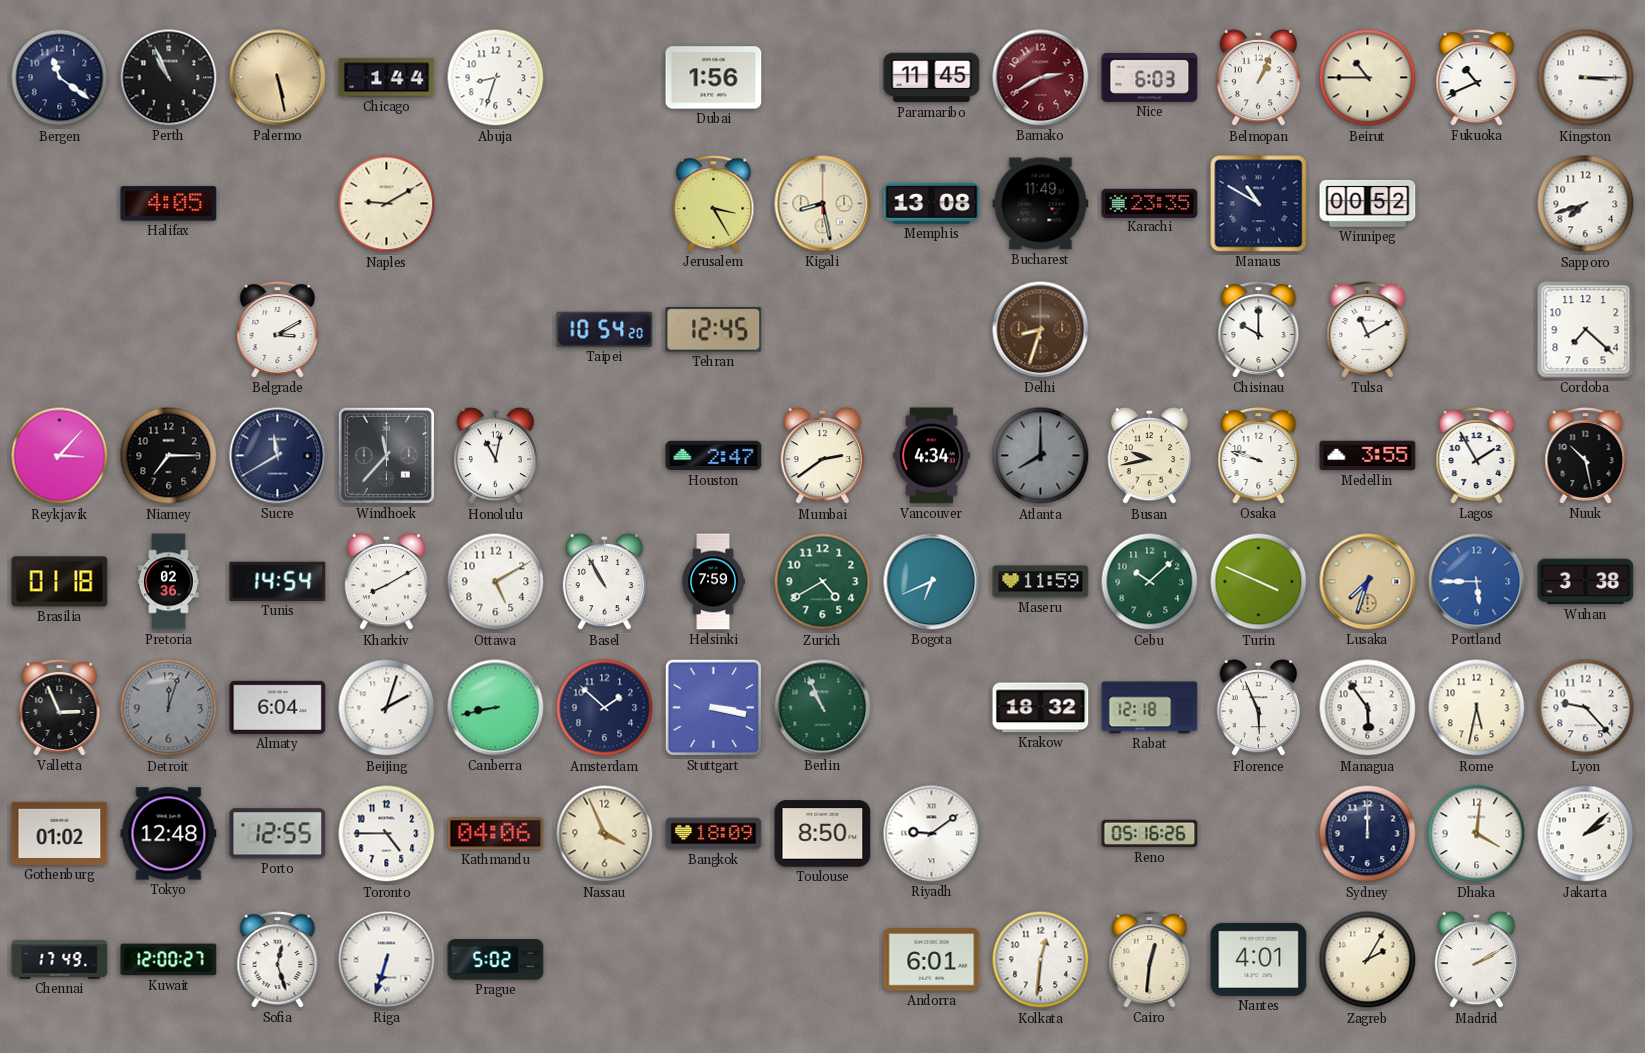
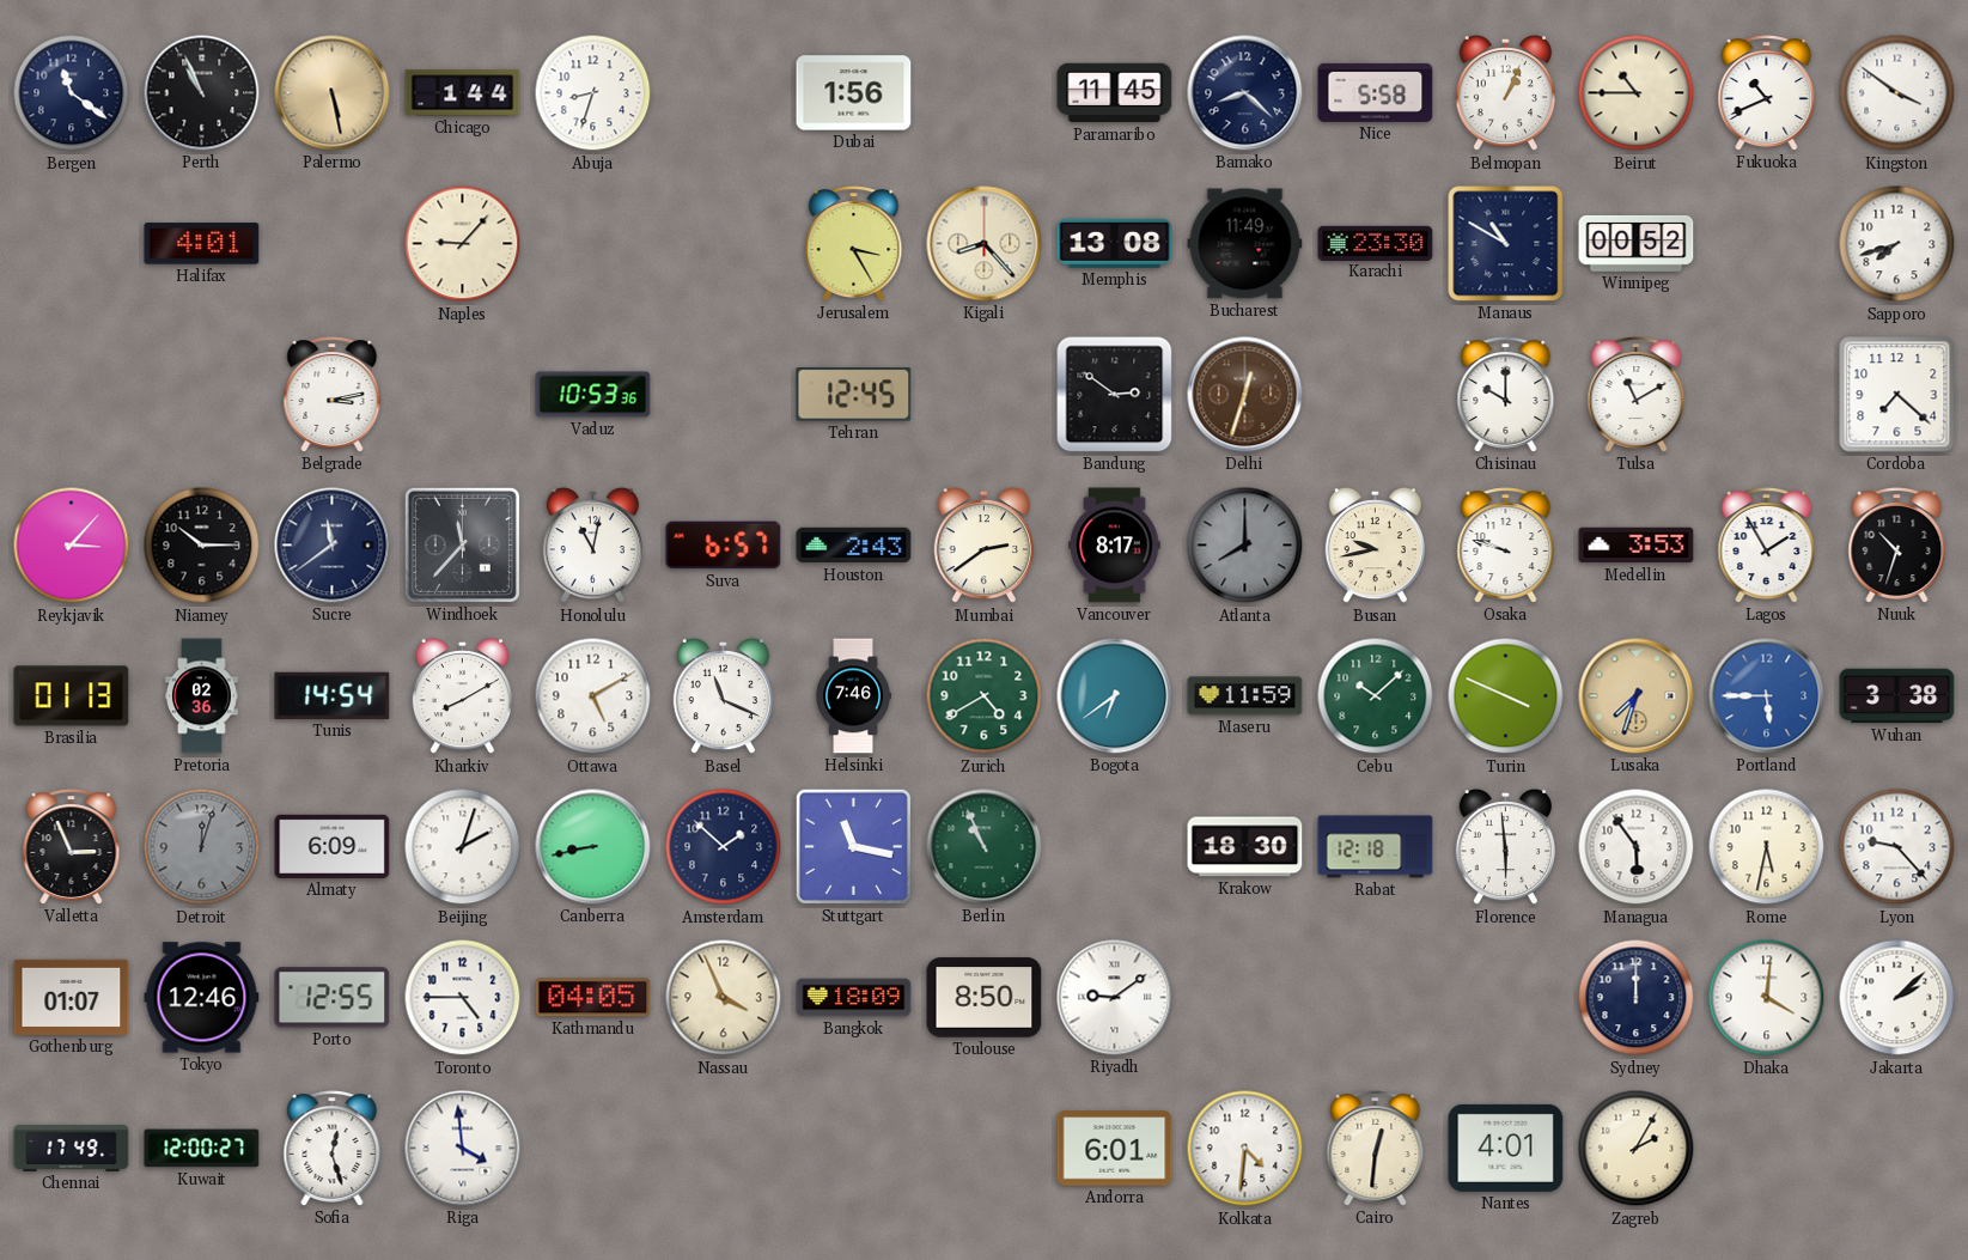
Bamako: 2:40 -> 8:22
Bamako dial: burgundy -> navy
Nice: 6:03 -> 5:58
Kingston: 3:15 -> 3:51
Halifax: 4:05 -> 4:01
Naples: 9:10 -> 9:07
Kigali: 8:28 -> 8:23
Karachi: 23:35 -> 23:30
Belgrade: 3:10 -> 3:13
Vaduz: none -> 10:53
Taipei: 10:54 -> none
Bandung: none -> 2:51
Delhi: 8:33 -> 12:33
Niamey: 7:15 -> 10:15
Sucre: 11:40 -> 11:39
Suva: none -> 6:57
Houston: 2:47 -> 2:43
Vancouver: 4:34 -> 8:17
Medellin: 3:55 -> 3:53
Nuuk: 10:28 -> 10:33
Brasilia: 01:18 -> 01:13
Basel: 10:55 -> 11:19
Helsinki: 7:59 -> 7:46
Bogota: 6:41 -> 6:39
Almaty: 6:04 -> 6:09
Stuttgart: 3:17 -> 11:17
Krakow: 18:32 -> 18:30
Florence: 5:56 -> 5:59
Gothenburg: 01:02 -> 01:07
Tokyo: 12:48 -> 12:46
Kathmandu: 04:06 -> 04:05
Reno: 05:16 -> none
Riga: 6:33 -> 3:59
Prague: 5:02 -> none
Kolkata: 12:31 -> 4:31
Madrid: 2:10 -> none
